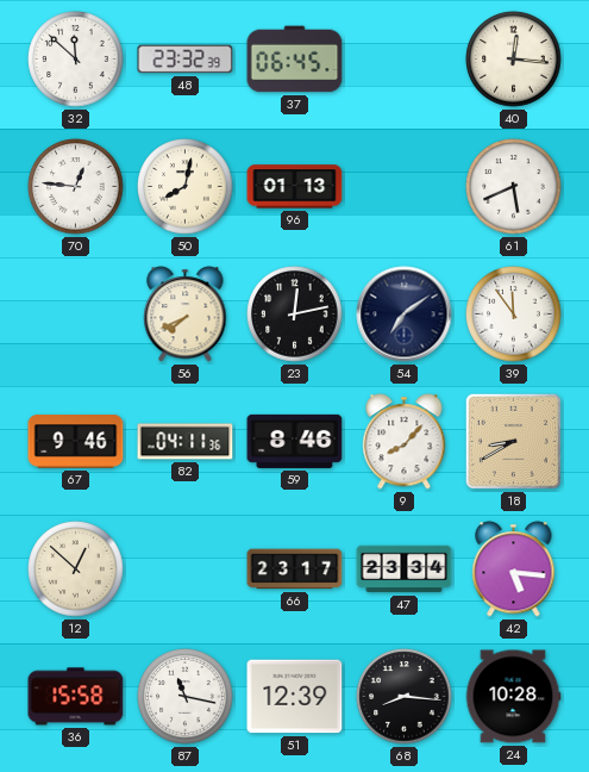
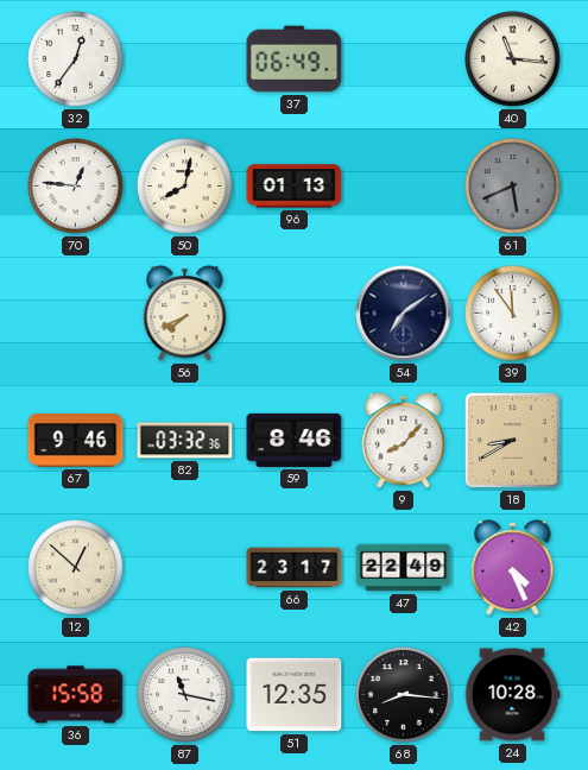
32: 11:52 -> 12:36
48: 23:32 -> none
37: 06:45 -> 06:49
40: 12:16 -> 11:16
61 dial: white -> grey
23: 12:13 -> none
82: 04:11 -> 03:32
47: 23:34 -> 22:49
42: 5:16 -> 4:26
51: 12:39 -> 12:35
